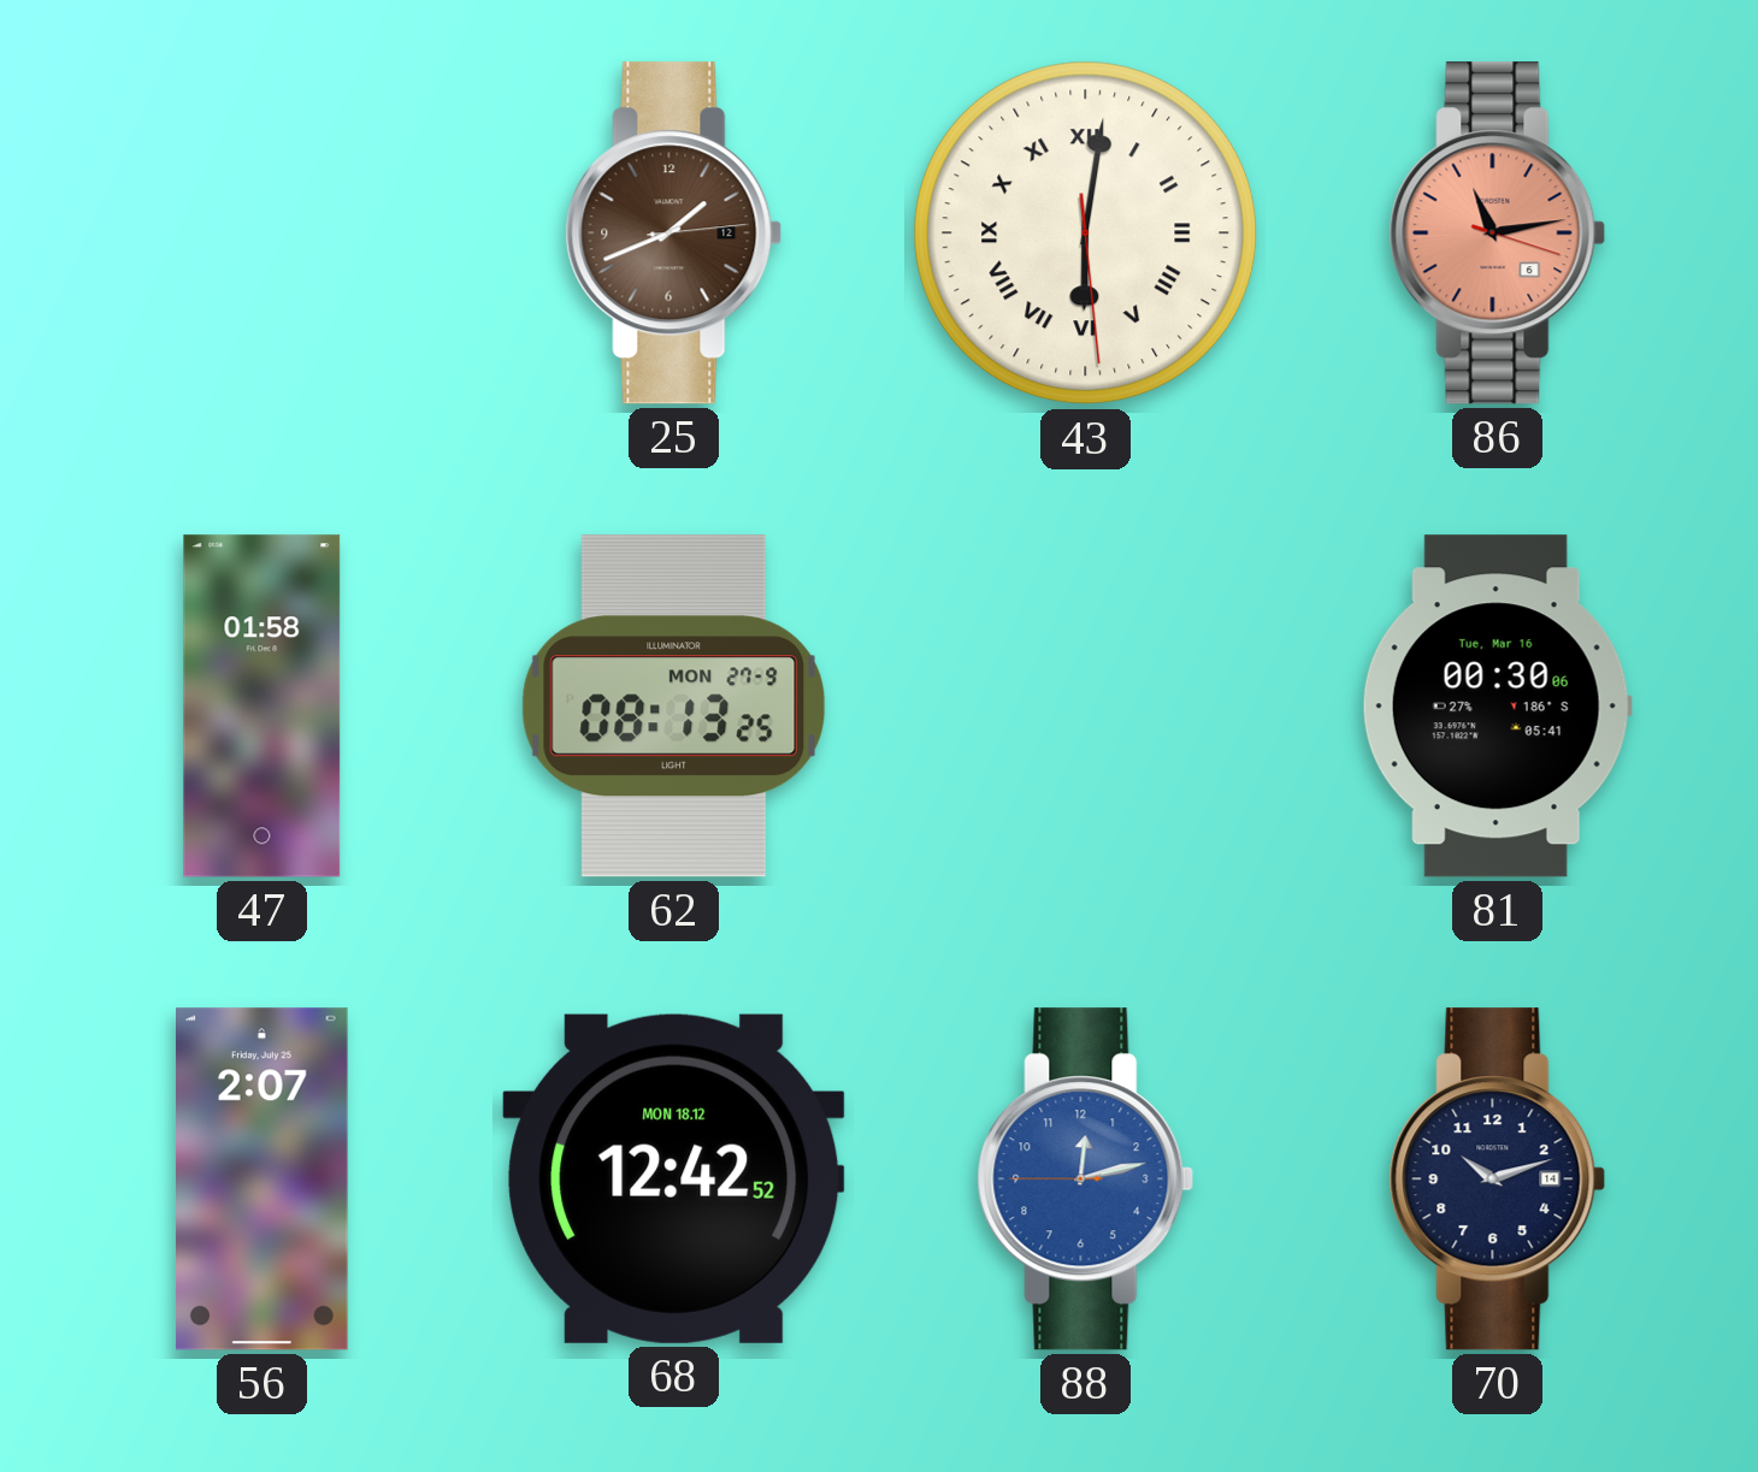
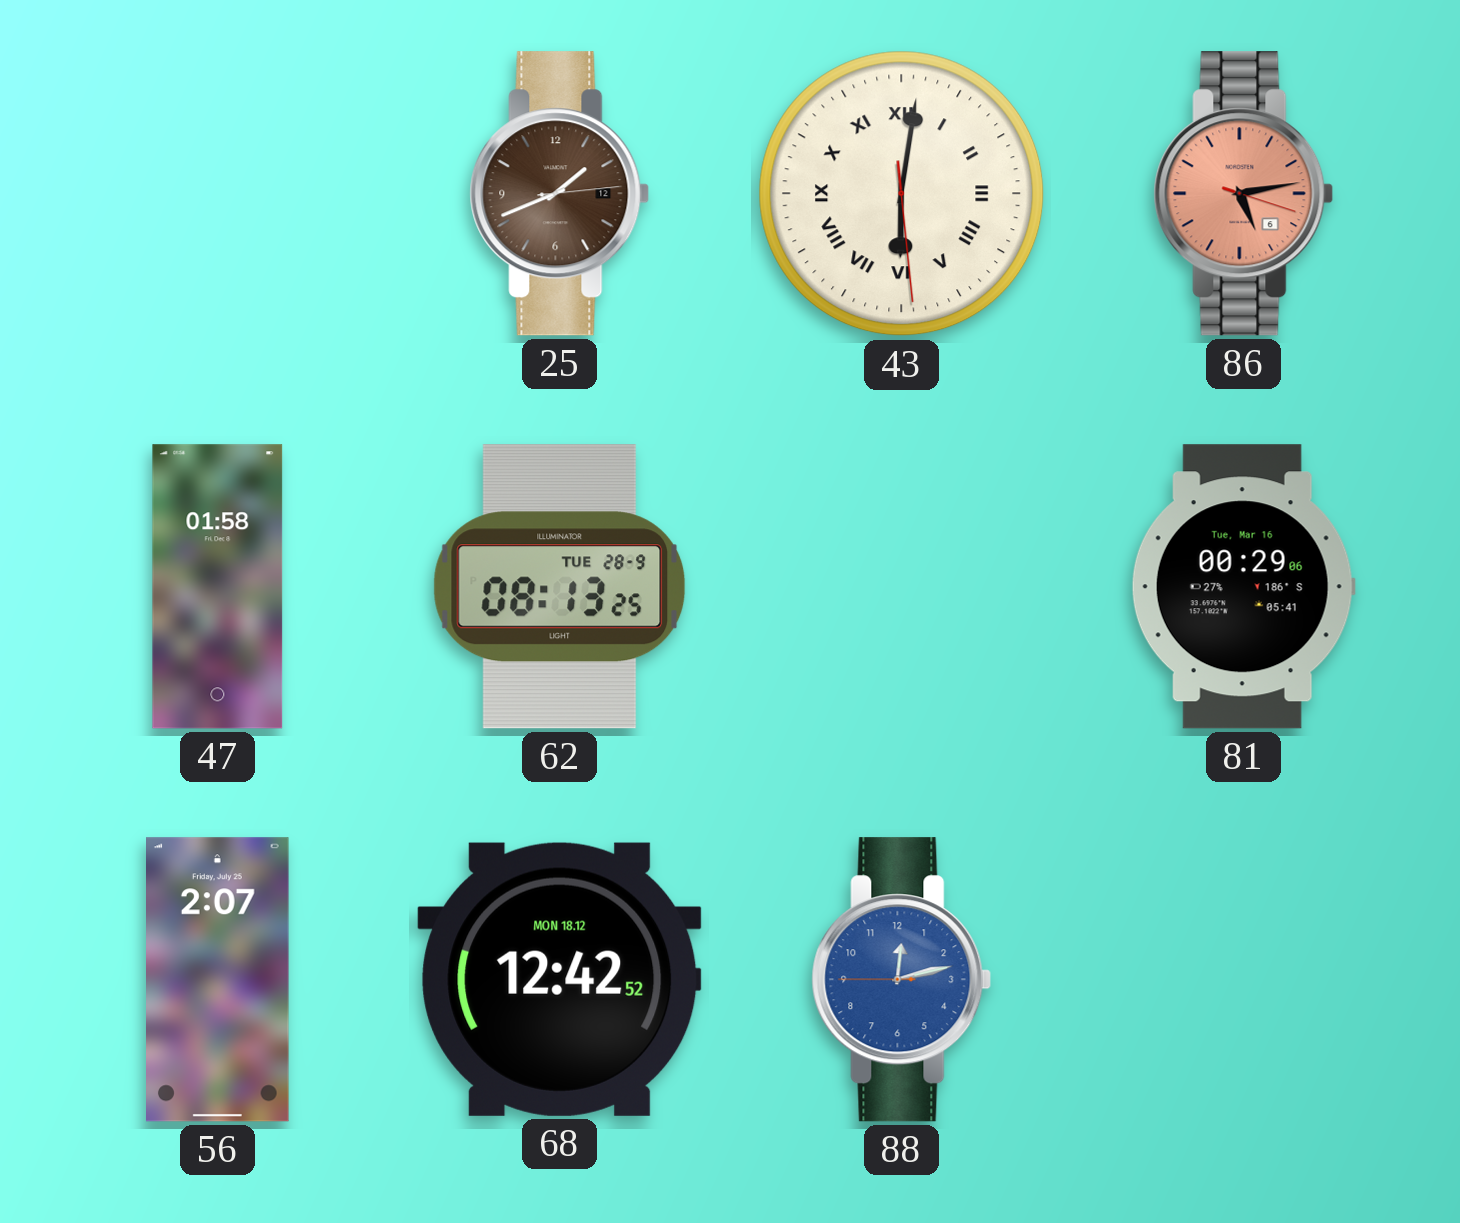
86: 11:13 -> 5:13
62 date: MON 27-9 -> TUE 28-9
81: 00:30 -> 00:29
70: 10:12 -> none
